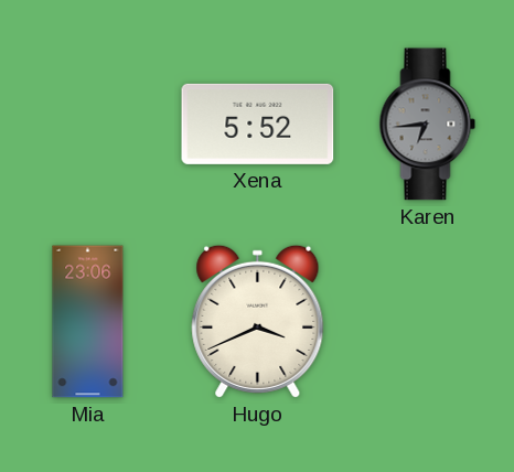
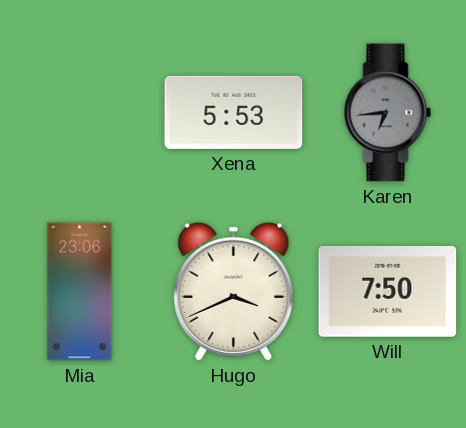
Xena: 5:52 -> 5:53
Will: none -> 7:50
